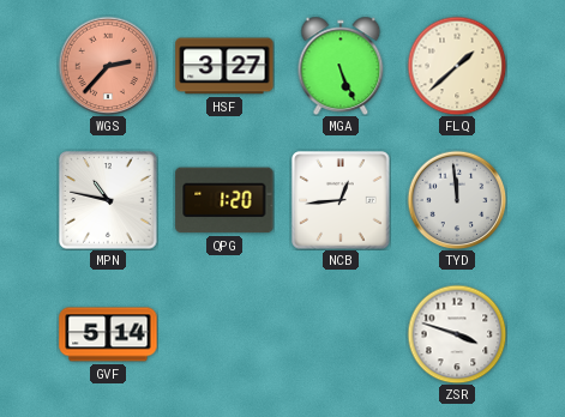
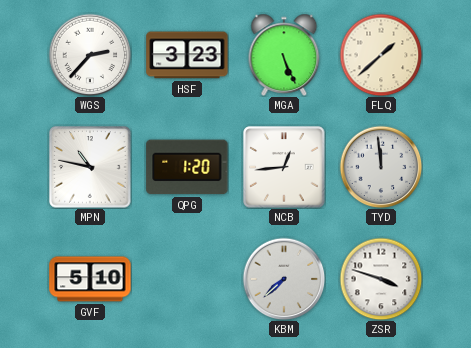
WGS dial: salmon -> white
HSF: 3:27 -> 3:23
GVF: 5:14 -> 5:10
KBM: none -> 7:38
